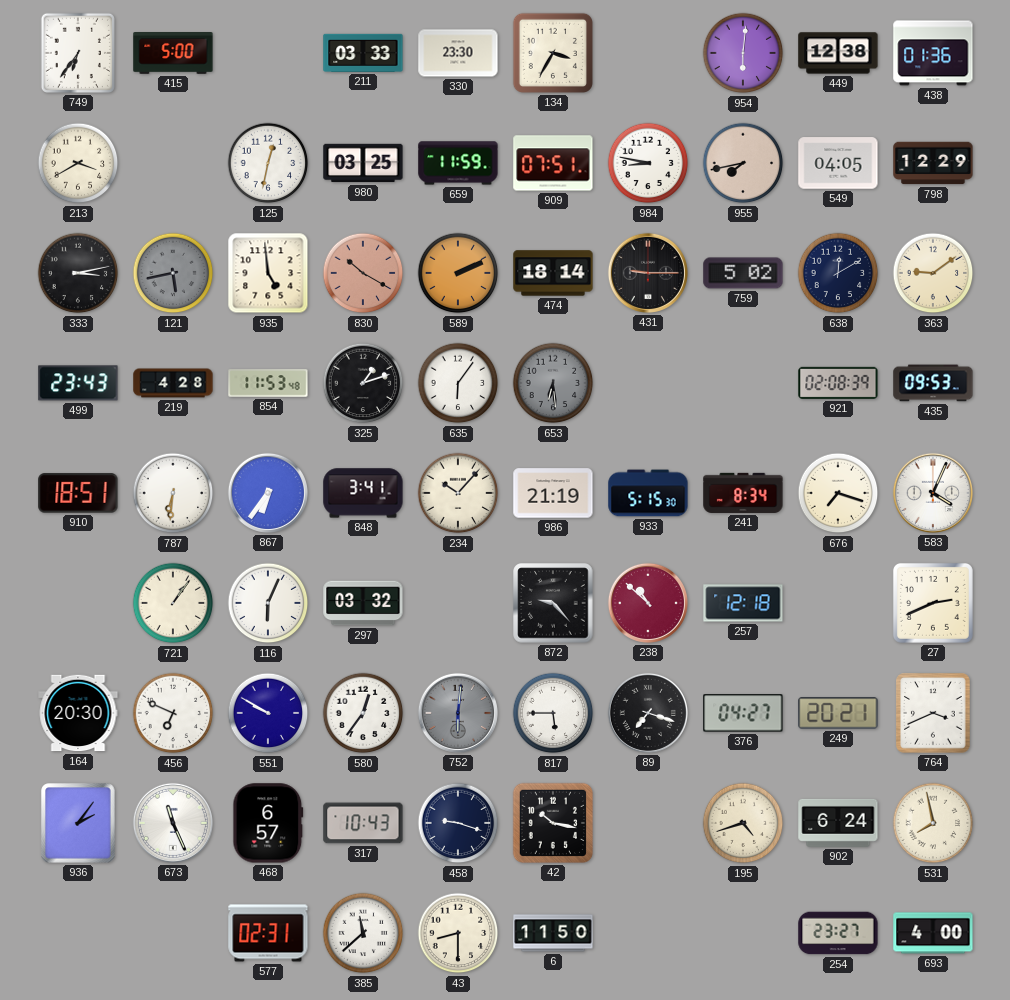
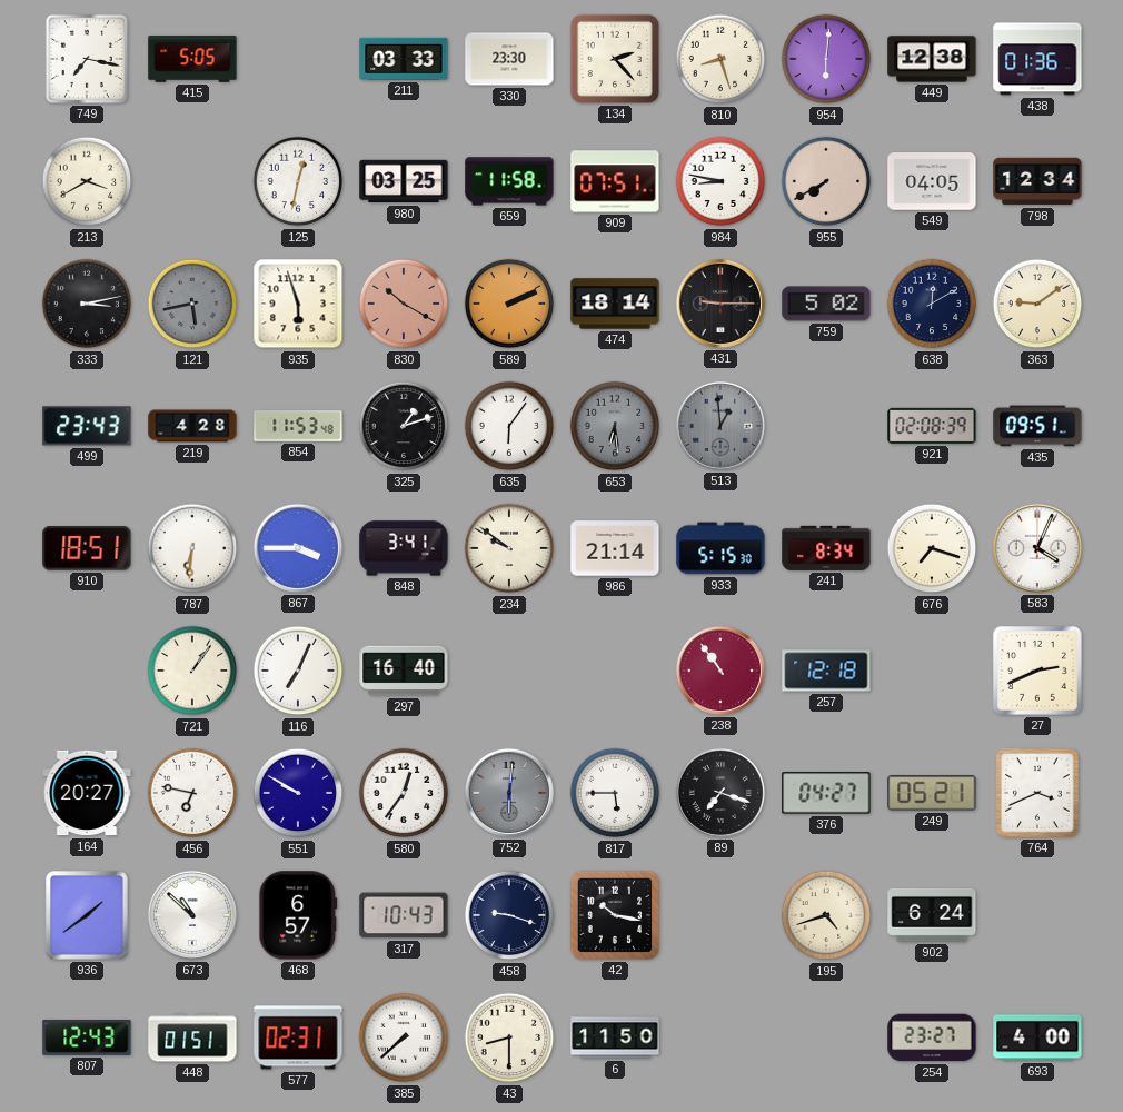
749: 6:36 -> 7:17
415: 5:00 -> 5:05
134: 3:35 -> 2:23
810: none -> 8:27
659: 11:59 -> 11:58
955: 7:43 -> 7:40
798: 12:29 -> 12:34
935: 4:59 -> 5:57
513: none -> 12:59
435: 09:53 -> 09:51
867: 6:36 -> 3:45
234: 10:07 -> 9:51
986: 21:19 -> 21:14
116: 6:04 -> 7:04
297: 03:32 -> 16:40
872: 9:23 -> none
238: 10:52 -> 10:54
164: 20:30 -> 20:27
456: 6:49 -> 6:47
249: 20:21 -> 05:21
936: 2:06 -> 1:39
673: 11:26 -> 10:52
531: 7:58 -> none
807: none -> 12:43
448: none -> 01:51
385: 11:38 -> 7:38
